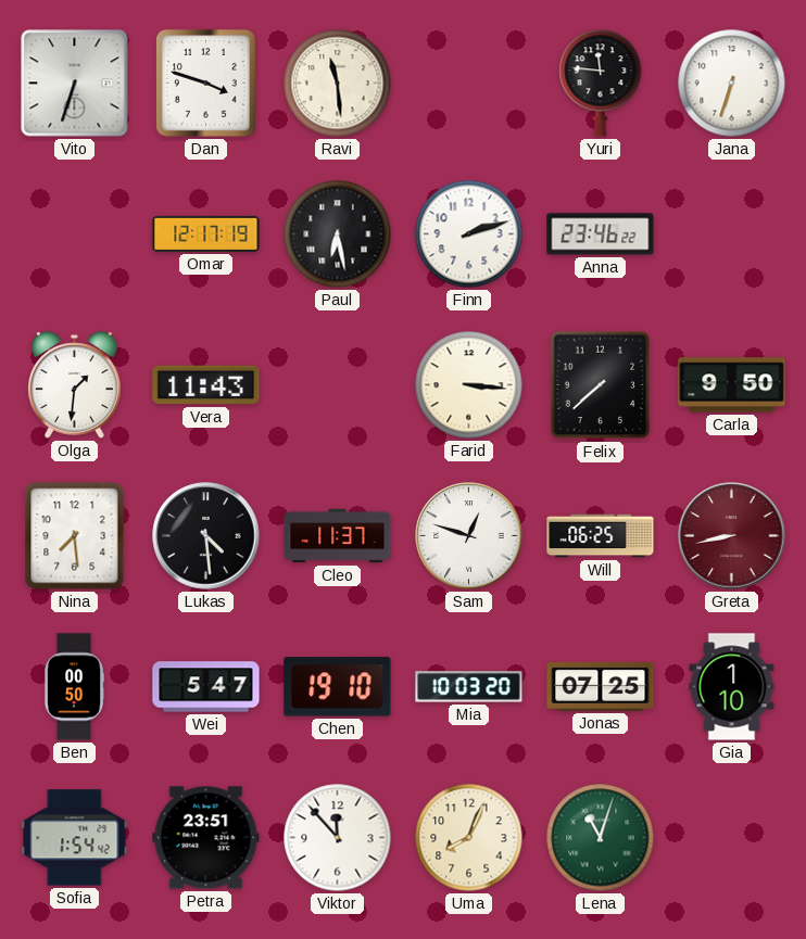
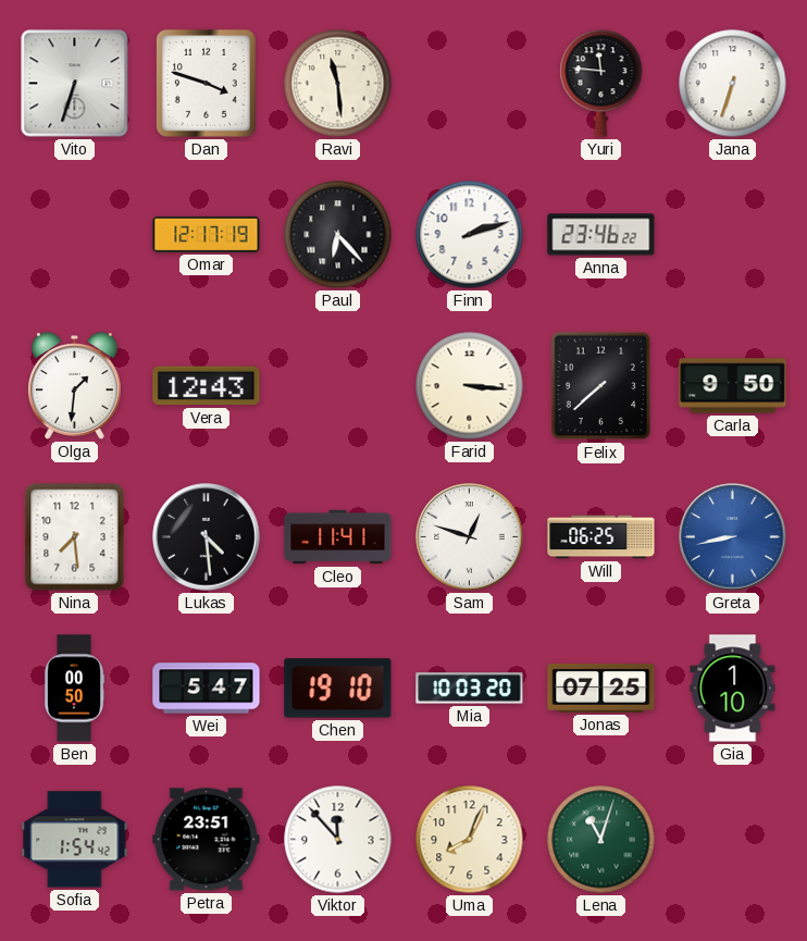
Paul: 6:28 -> 6:23
Vera: 11:43 -> 12:43
Cleo: 11:37 -> 11:41
Greta dial: burgundy -> blue
